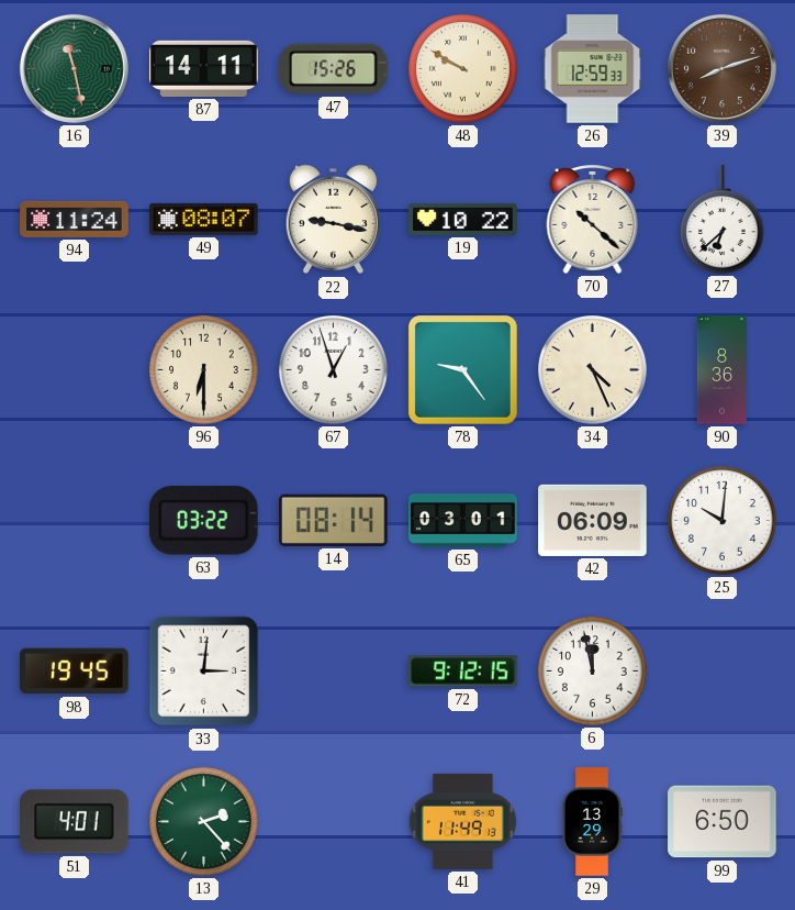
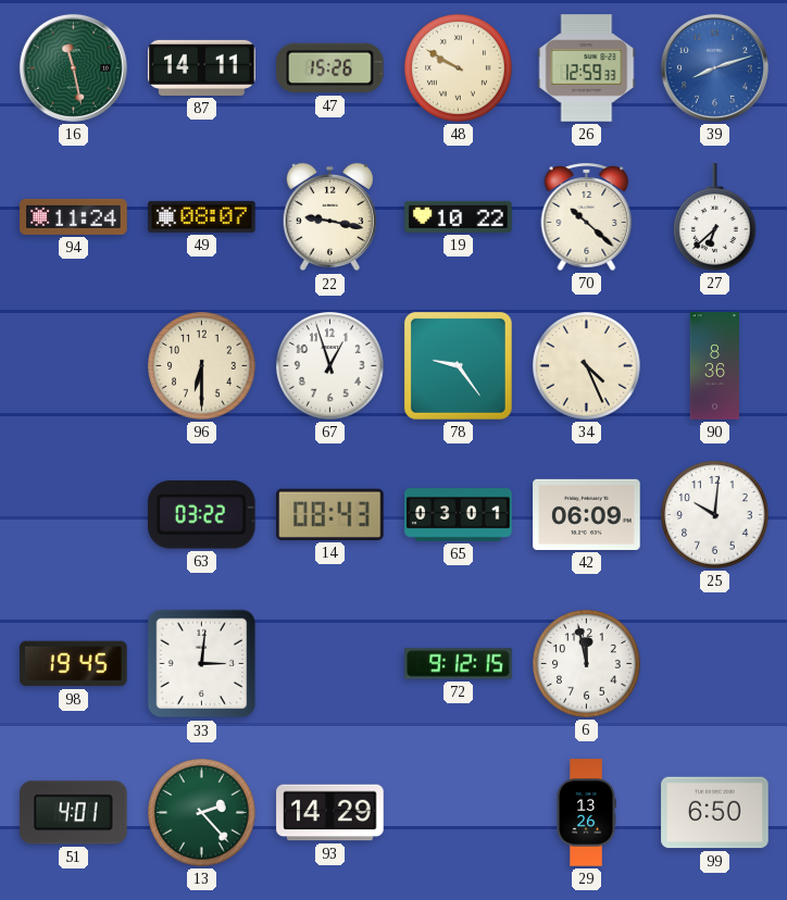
39 dial: brown -> blue
14: 08:14 -> 08:43
93: none -> 14:29
41: 11:49 -> none
29: 13:29 -> 13:26
